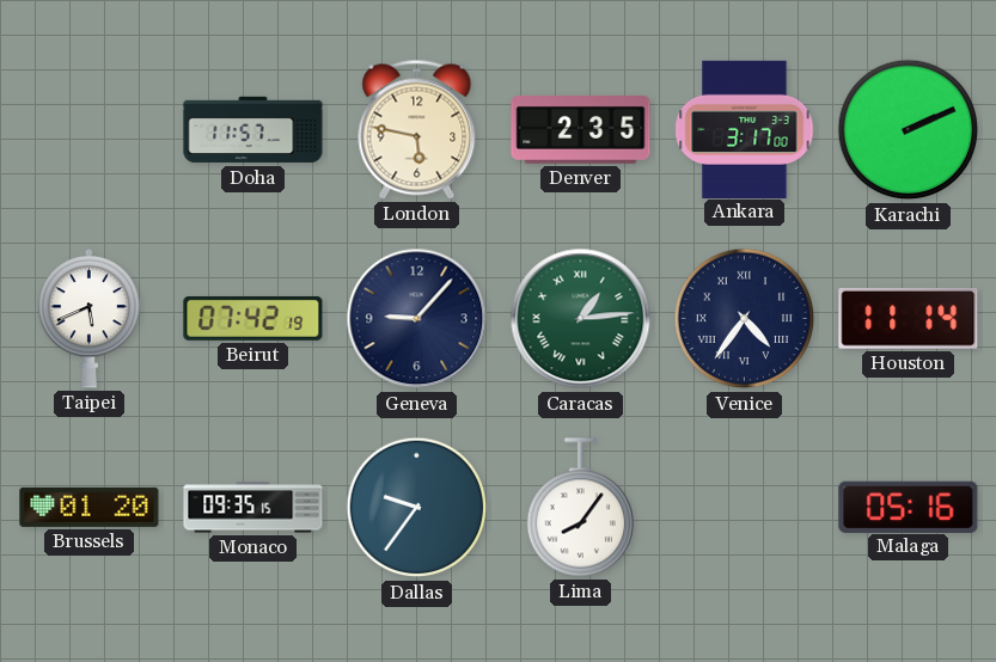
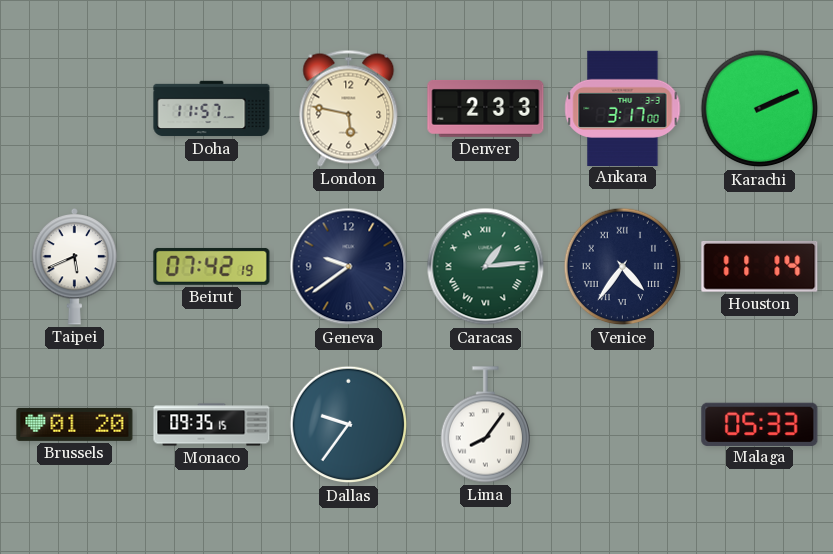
Denver: 2:35 -> 2:33
Geneva: 9:07 -> 9:39
Malaga: 05:16 -> 05:33
